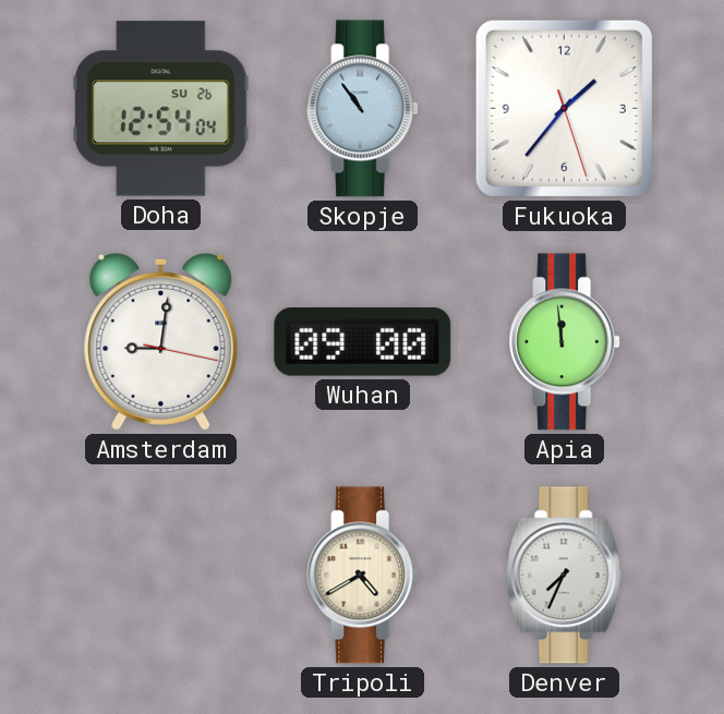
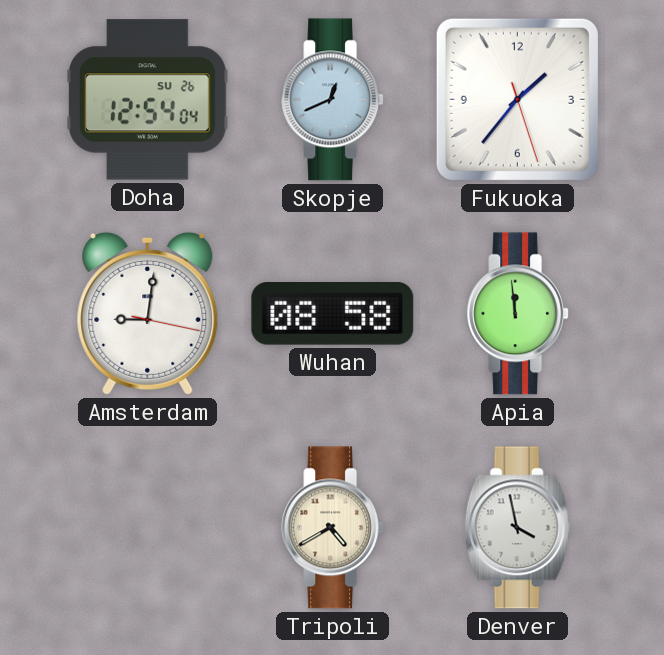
Skopje: 10:54 -> 12:41
Wuhan: 09:00 -> 08:58
Denver: 7:34 -> 3:58
